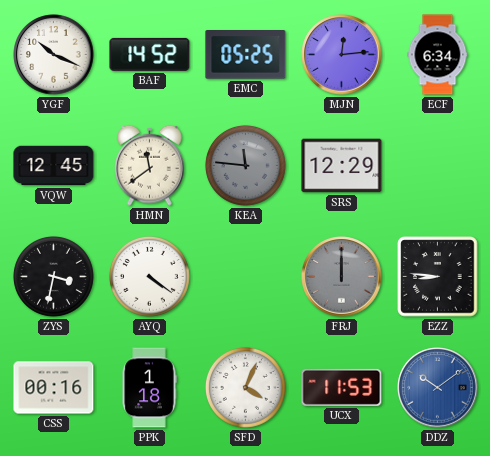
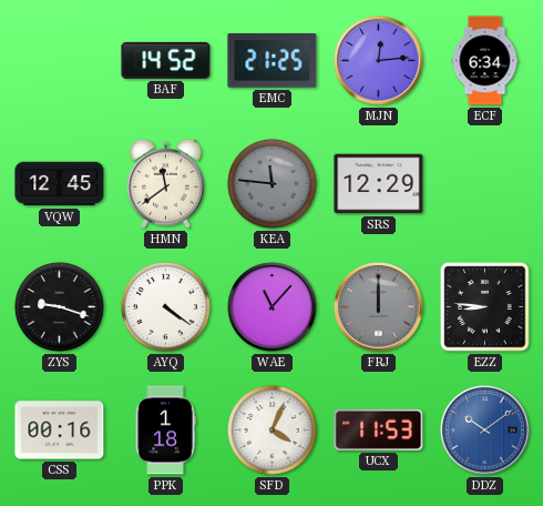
YGF: 10:19 -> none
EMC: 05:25 -> 21:25
ZYS: 3:32 -> 9:18
WAE: none -> 11:07
